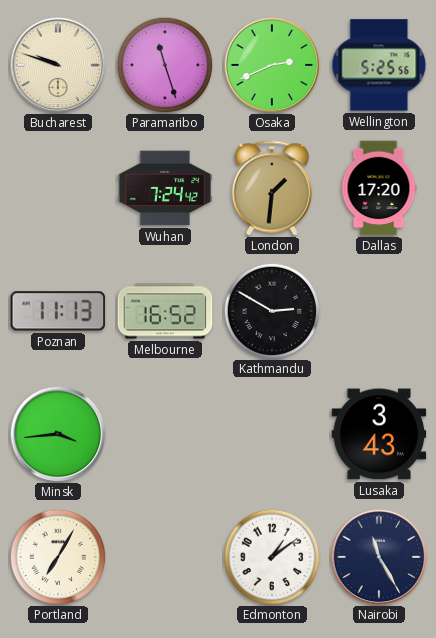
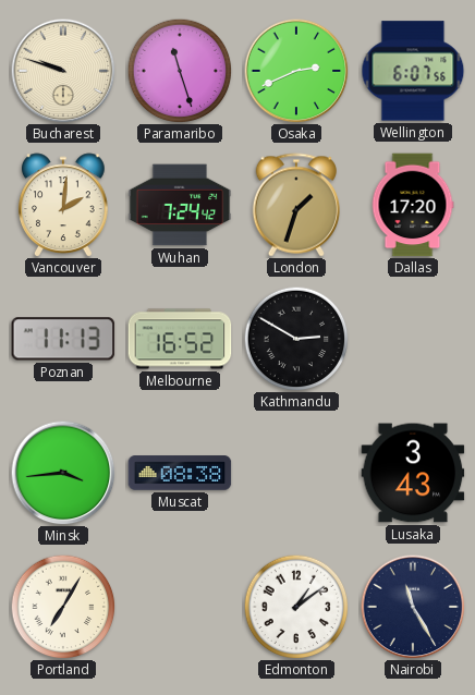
Wellington: 5:25 -> 6:07
Vancouver: none -> 2:01
London: 1:31 -> 1:33
Muscat: none -> 08:38
